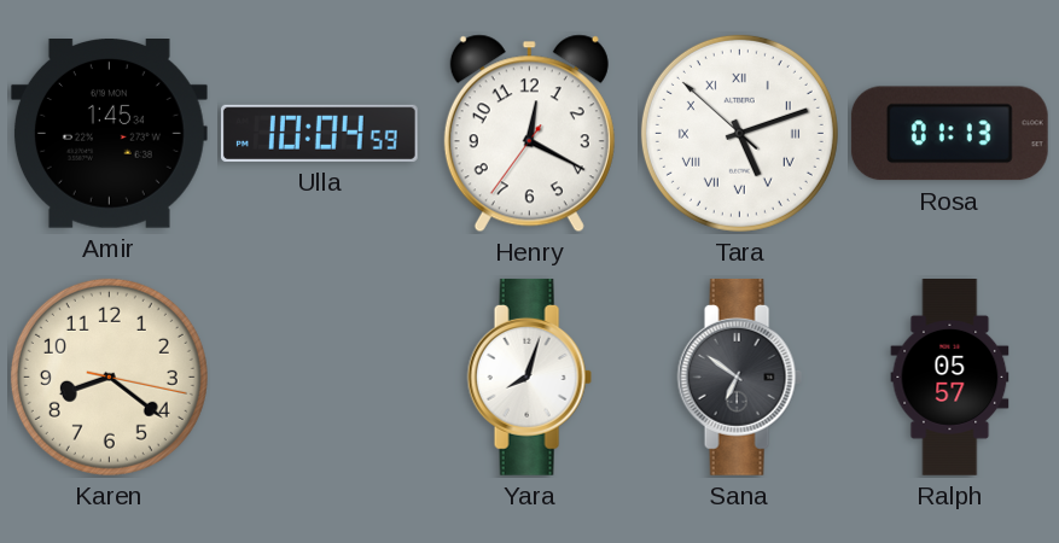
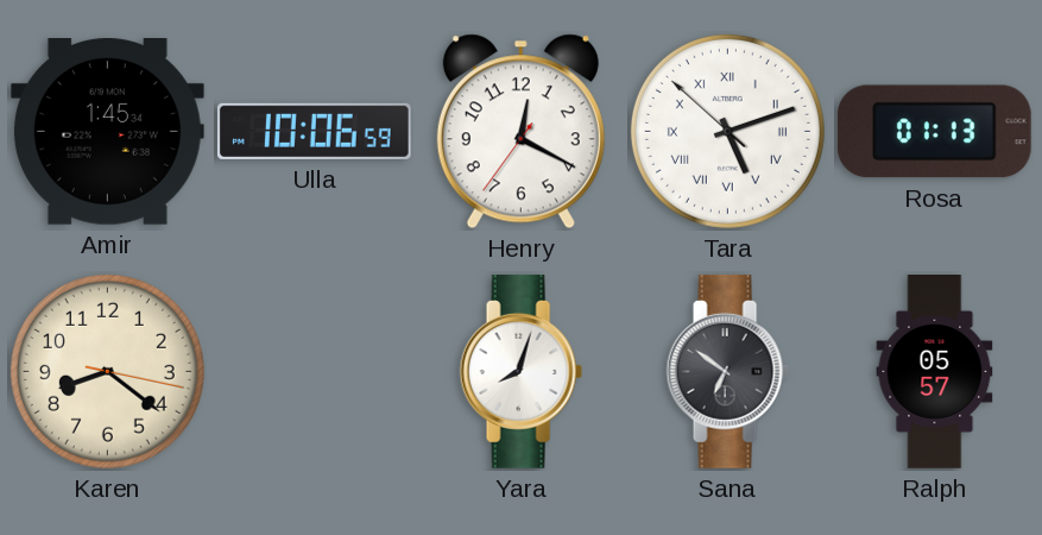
Ulla: 10:04 -> 10:06
